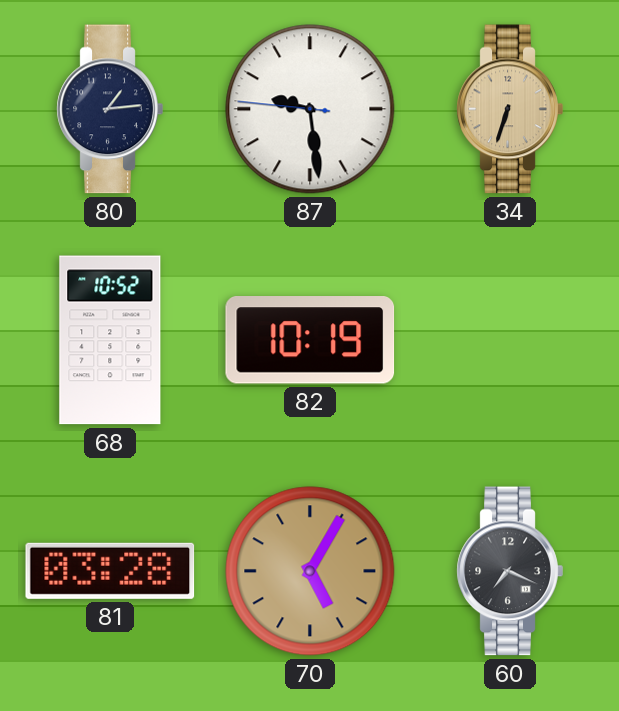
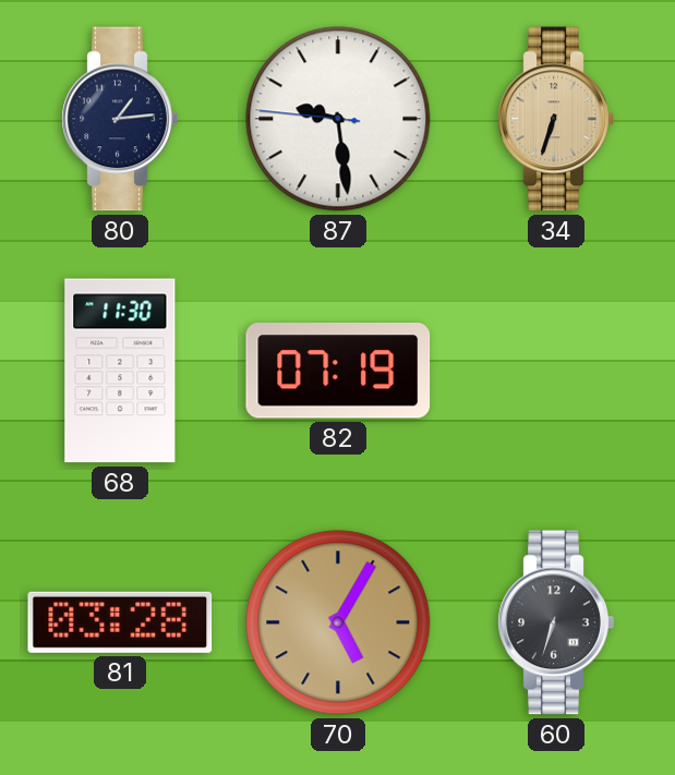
68: 10:52 -> 11:30
82: 10:19 -> 07:19
60: 7:19 -> 6:33
